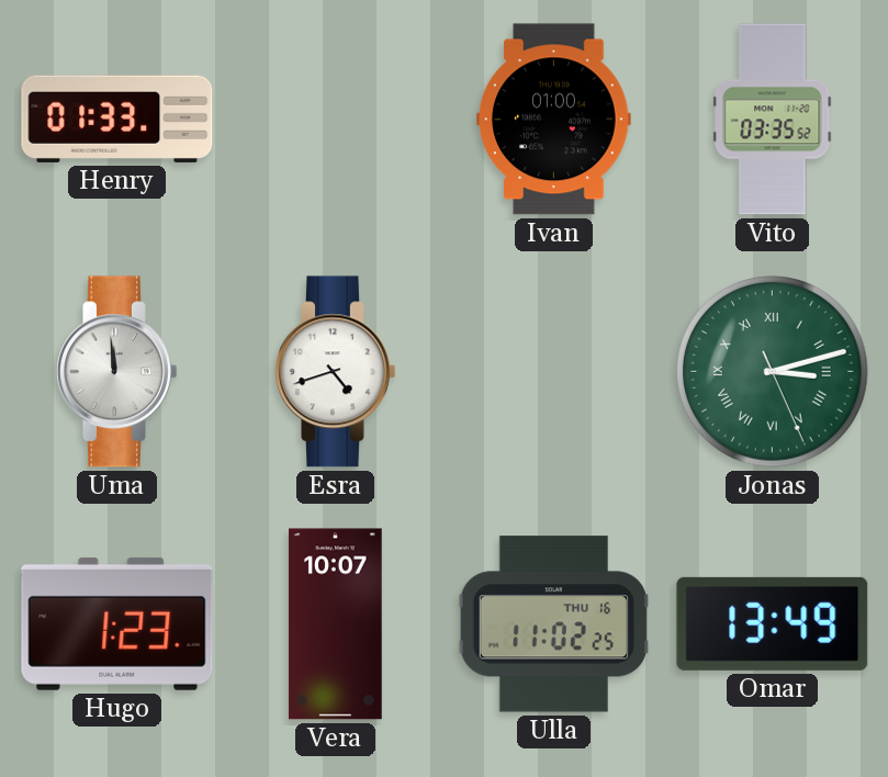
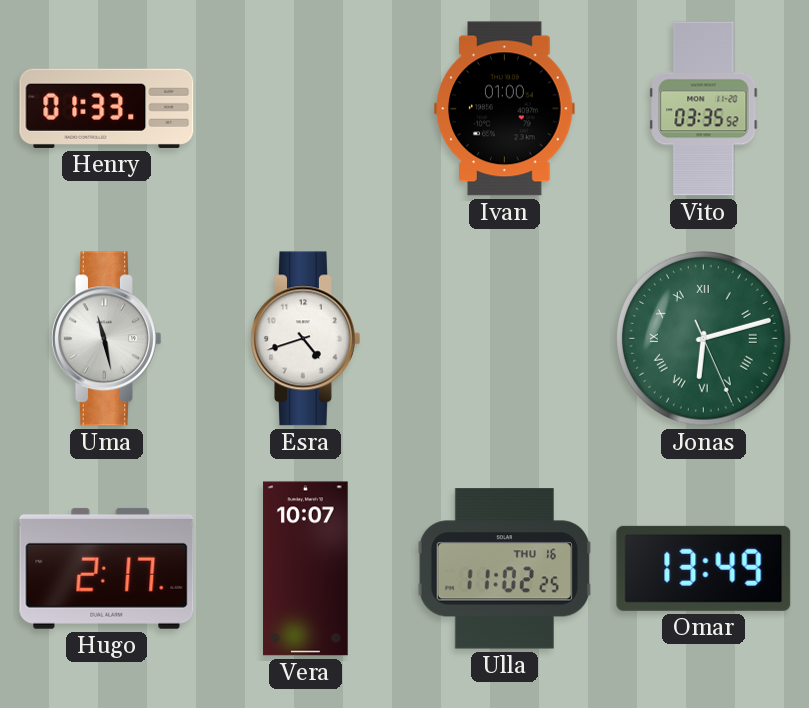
Uma: 11:59 -> 11:28
Jonas: 3:12 -> 6:12
Hugo: 1:23 -> 2:17
